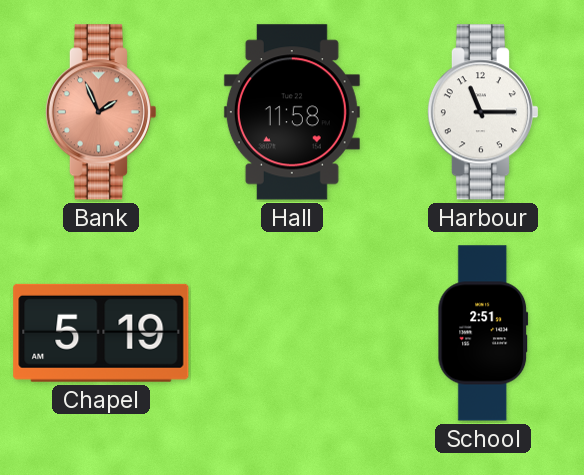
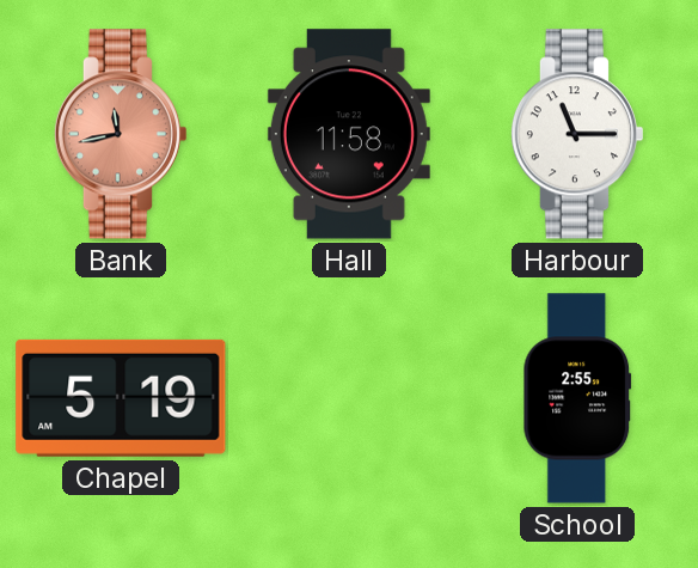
Bank: 1:56 -> 11:43
School: 2:51 -> 2:55
